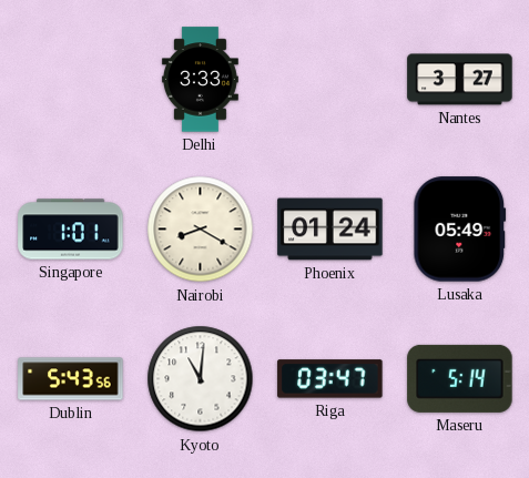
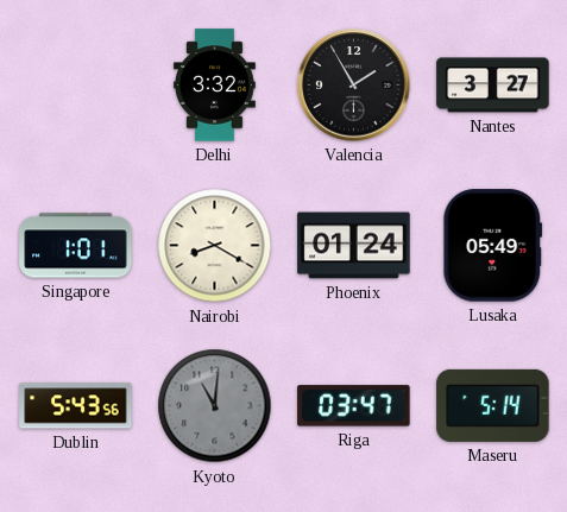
Delhi: 3:33 -> 3:32
Valencia: none -> 1:55
Kyoto dial: white -> grey
